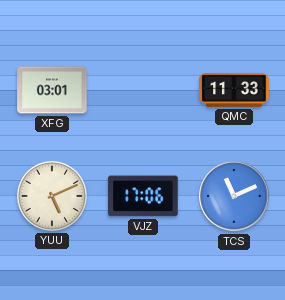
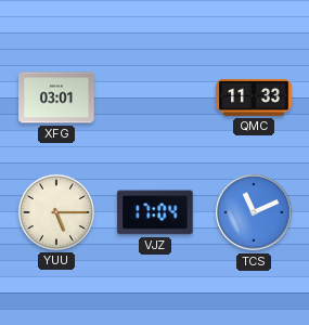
YUU: 5:11 -> 5:15
VJZ: 17:06 -> 17:04
